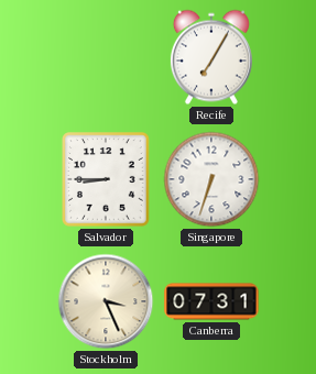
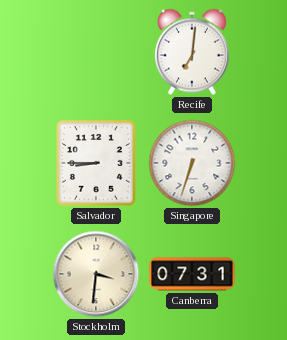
Recife: 7:05 -> 7:01
Stockholm: 3:26 -> 3:31
